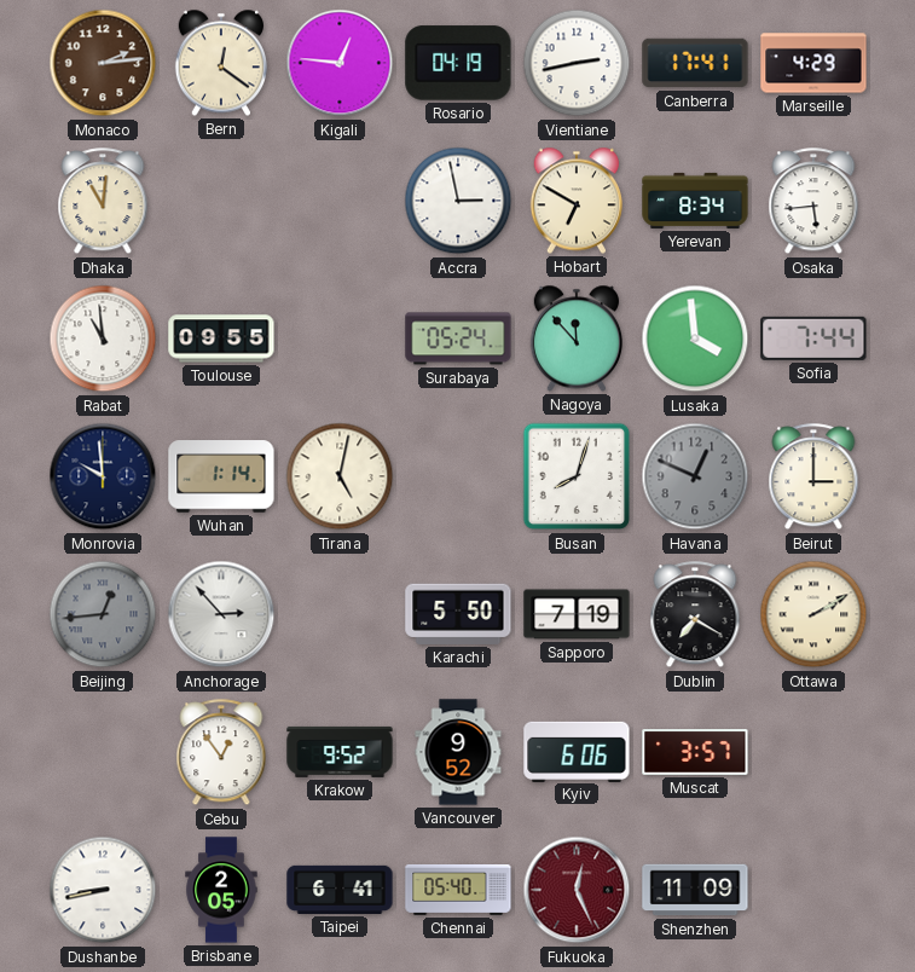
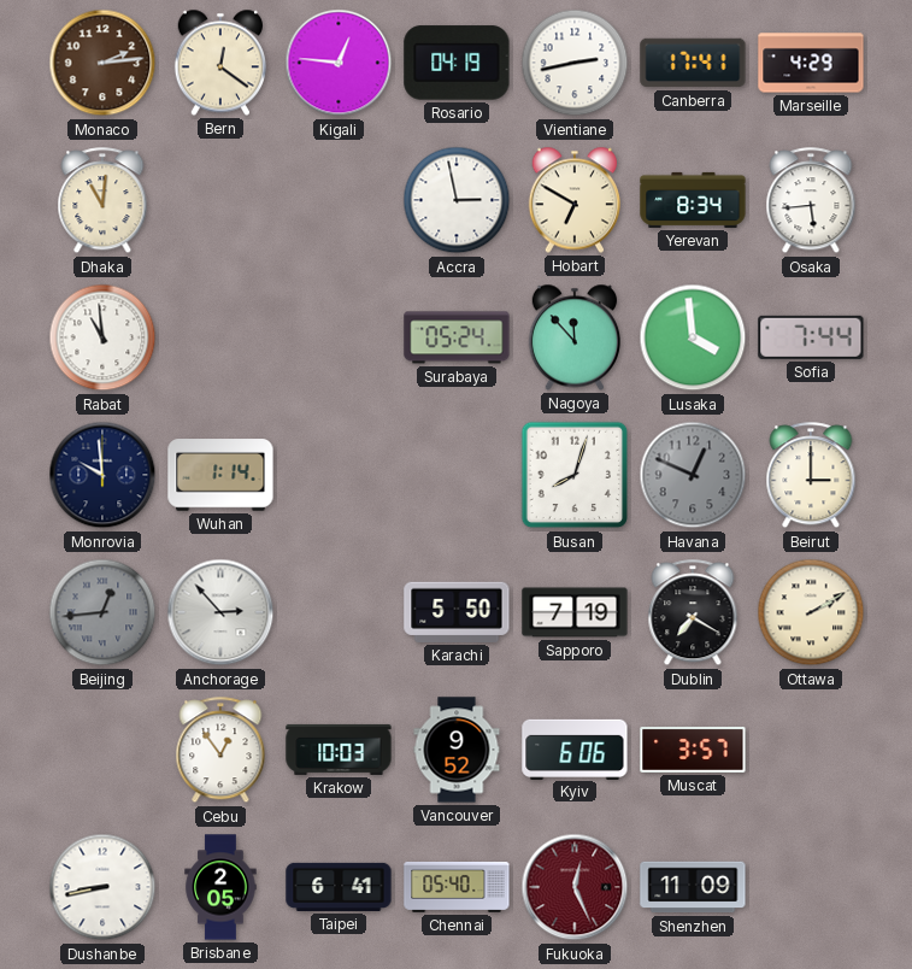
Toulouse: 09:55 -> none
Tirana: 5:02 -> none
Krakow: 9:52 -> 10:03
